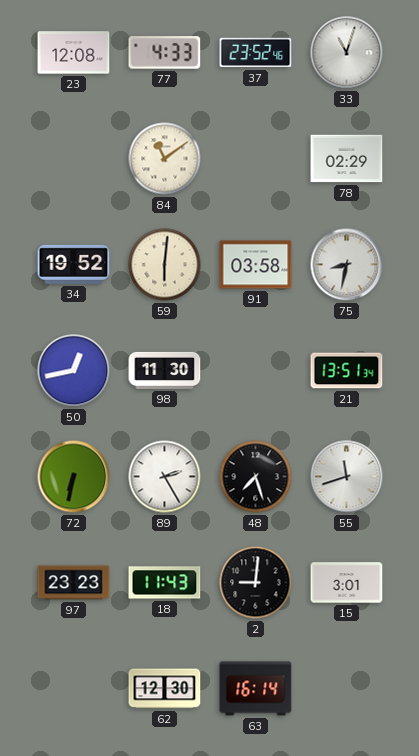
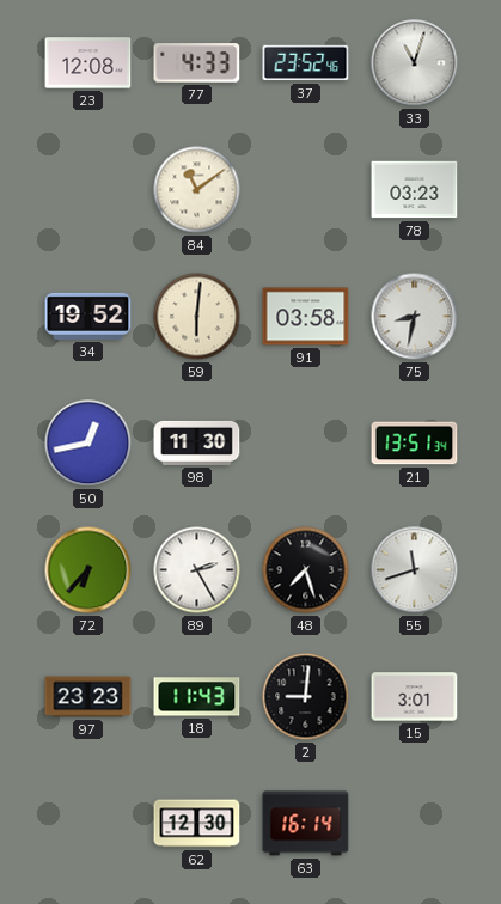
78: 02:29 -> 03:23
72: 6:32 -> 6:37
